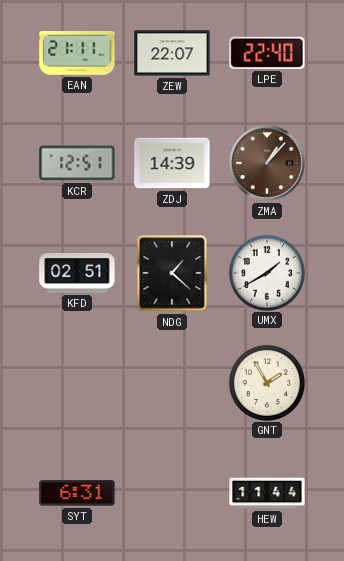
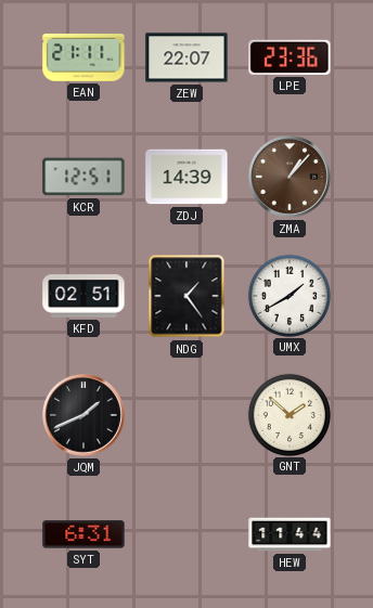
LPE: 22:40 -> 23:36
NDG: 1:22 -> 1:24
JQM: none -> 1:41
GNT: 1:55 -> 1:52
